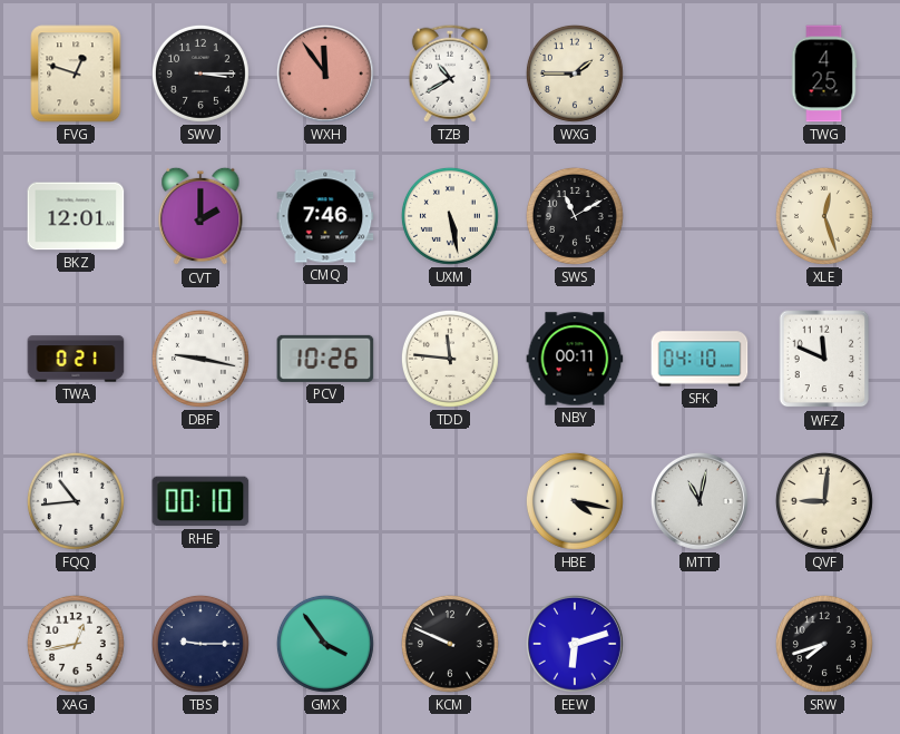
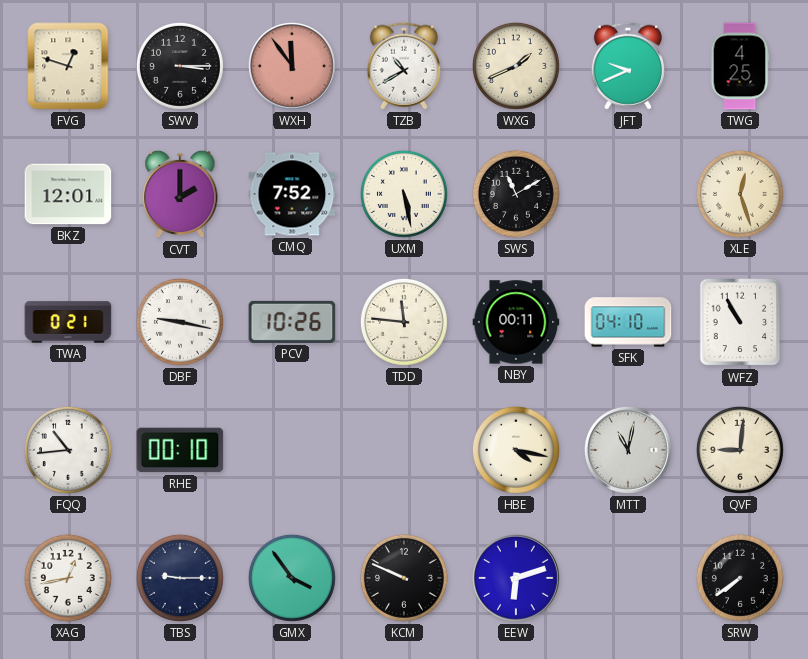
WXG: 1:45 -> 1:41
JFT: none -> 9:41
CMQ: 7:46 -> 7:52
WFZ: 11:49 -> 10:55
SRW: 7:42 -> 7:39
